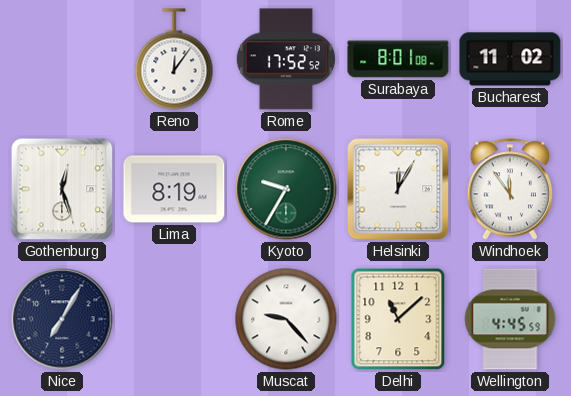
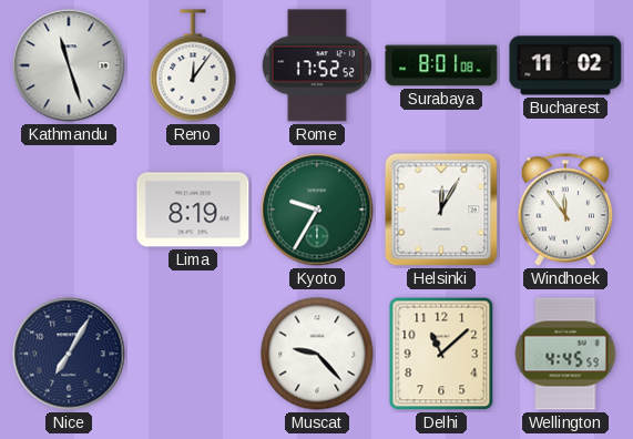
Kathmandu: none -> 11:27
Gothenburg: 12:27 -> none
